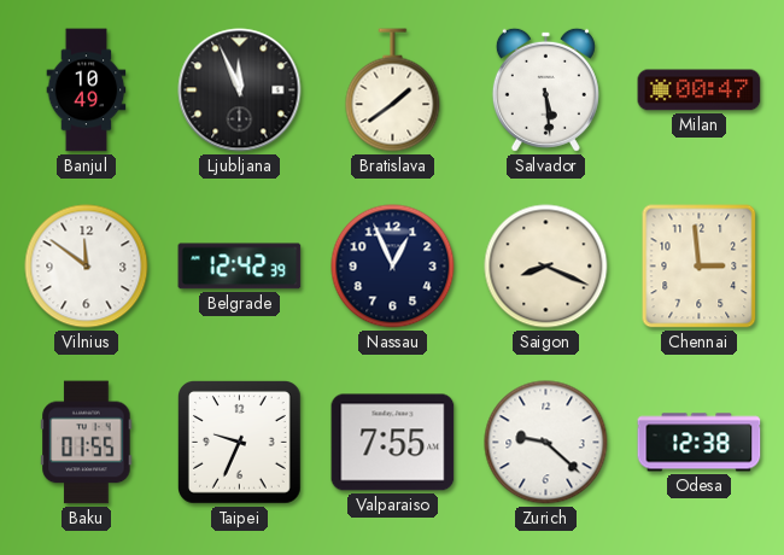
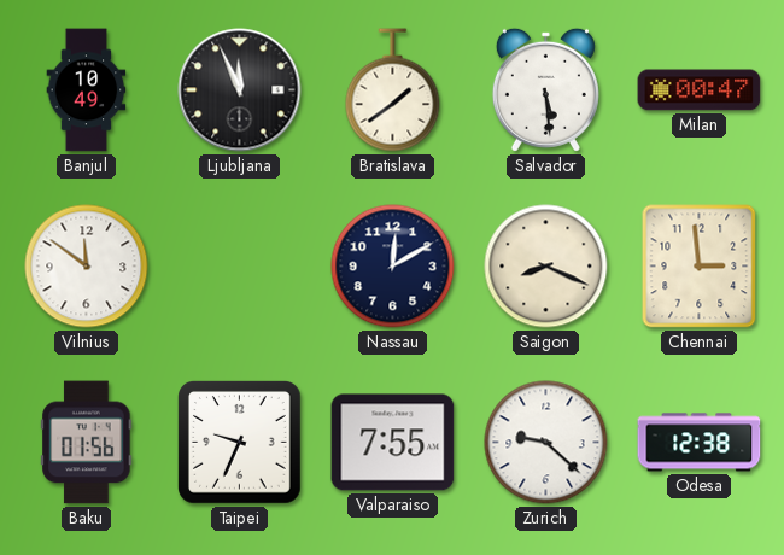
Belgrade: 12:42 -> none
Nassau: 12:56 -> 12:10
Baku: 01:55 -> 01:56
